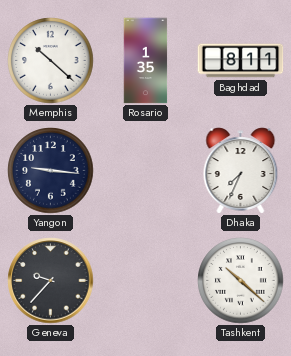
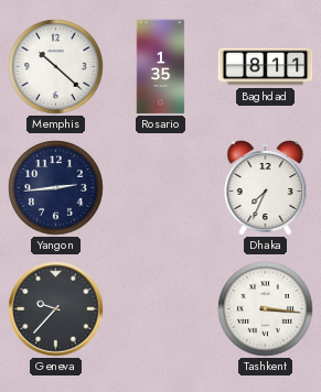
Yangon: 9:16 -> 2:44
Tashkent: 10:22 -> 3:16
